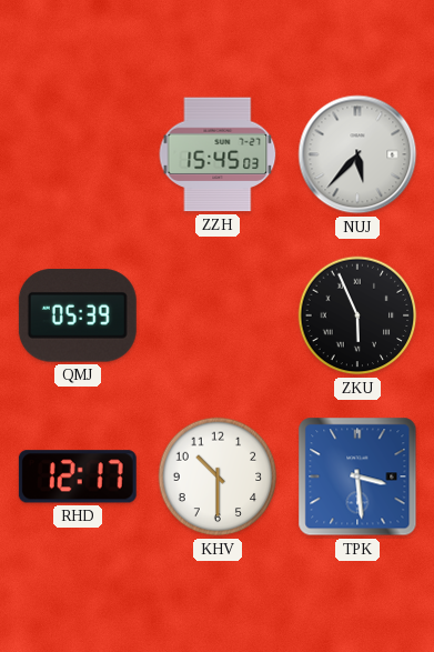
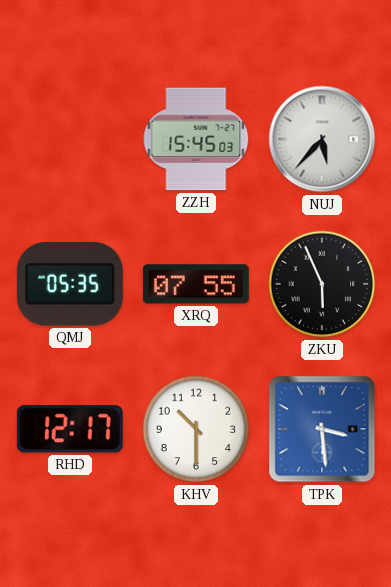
QMJ: 05:39 -> 05:35
XRQ: none -> 07:55
